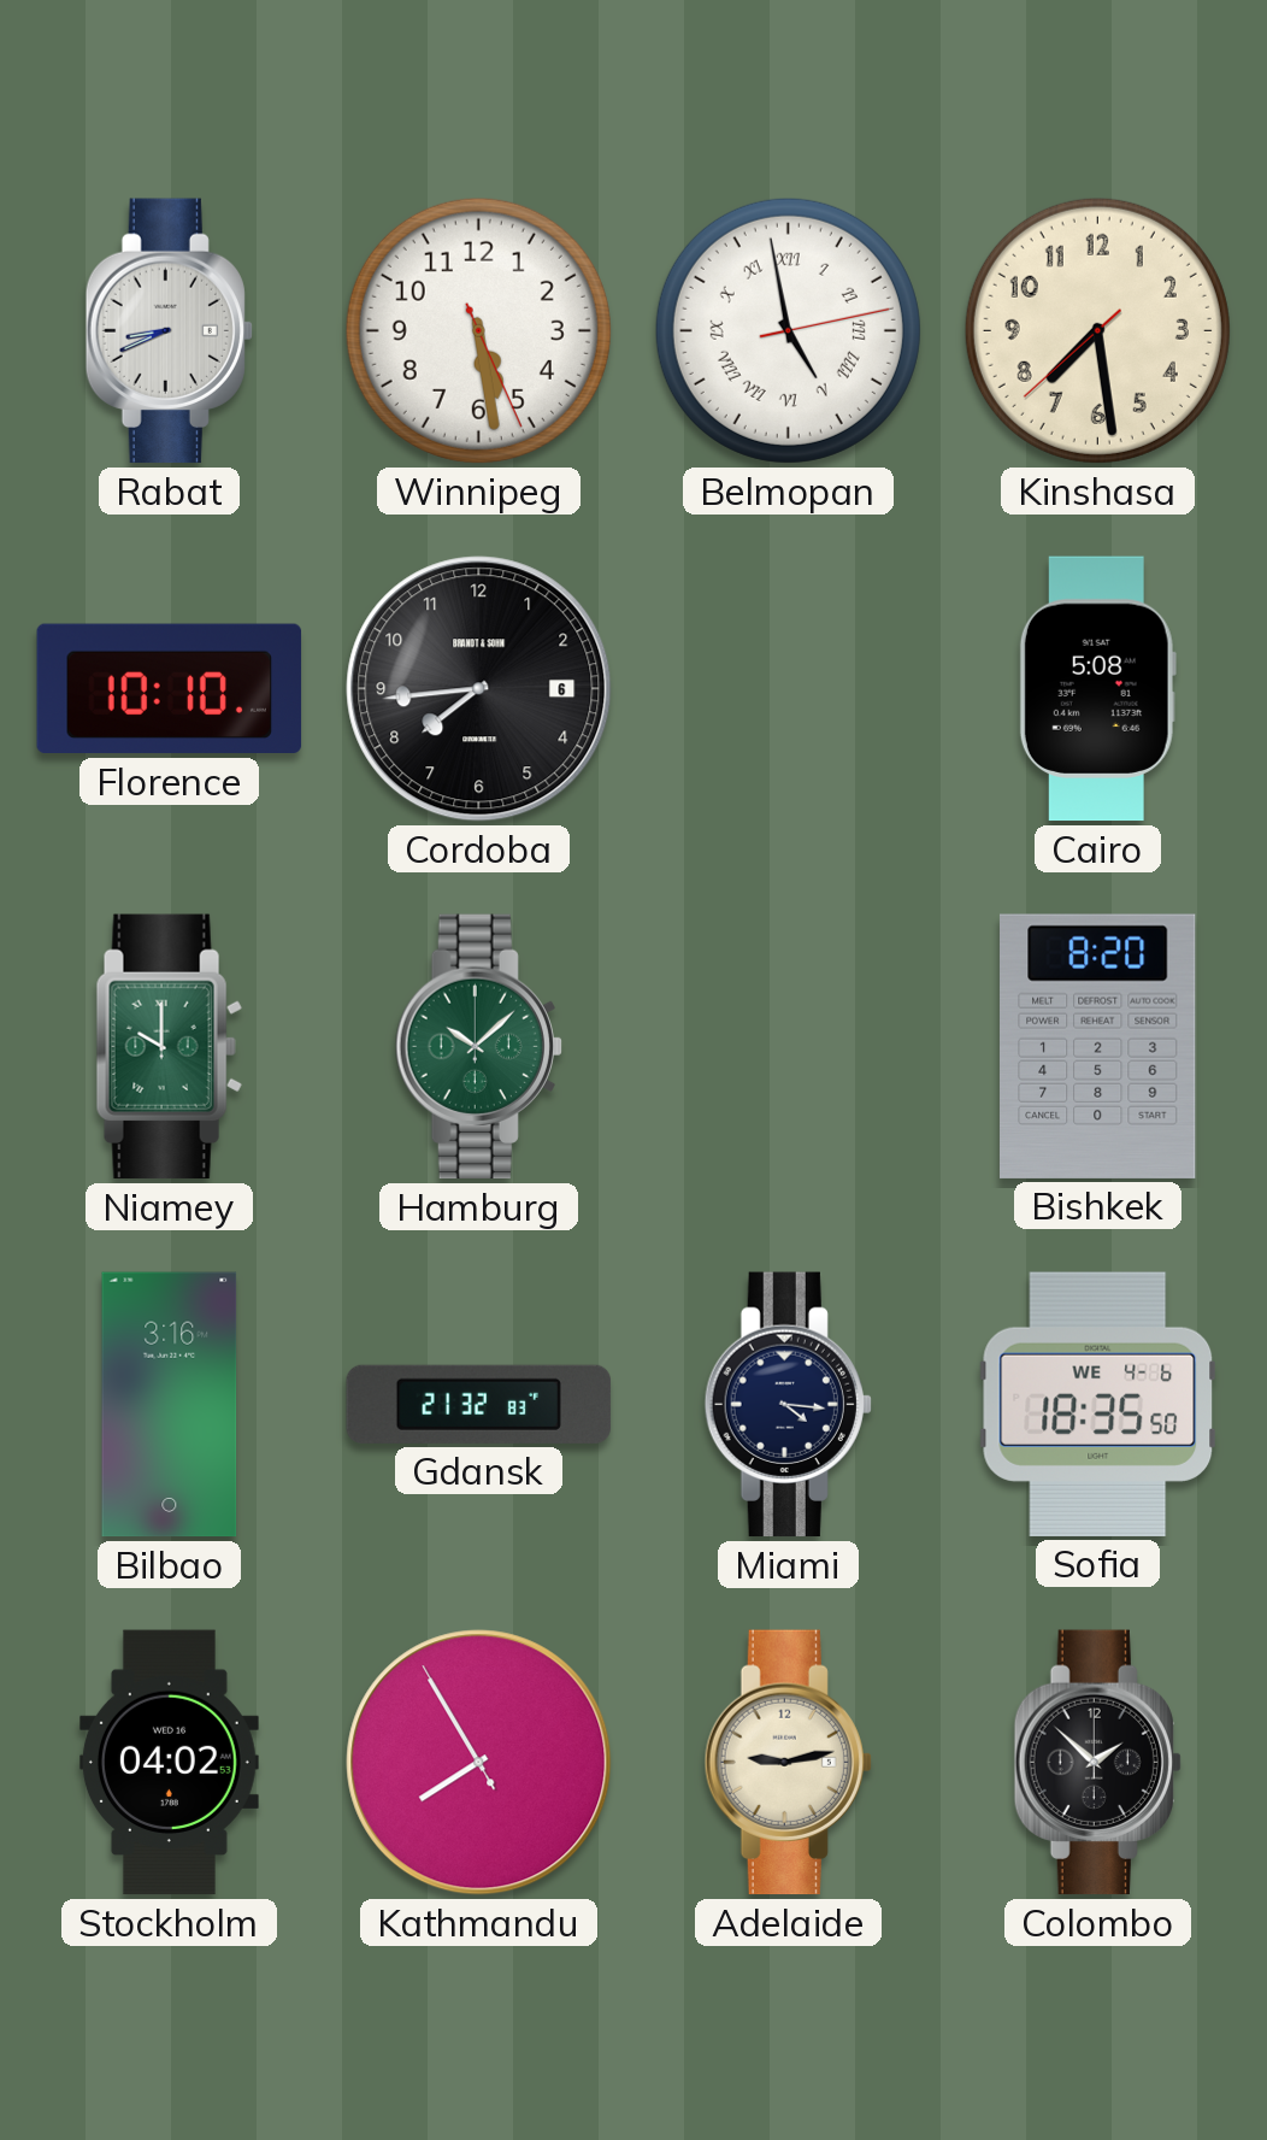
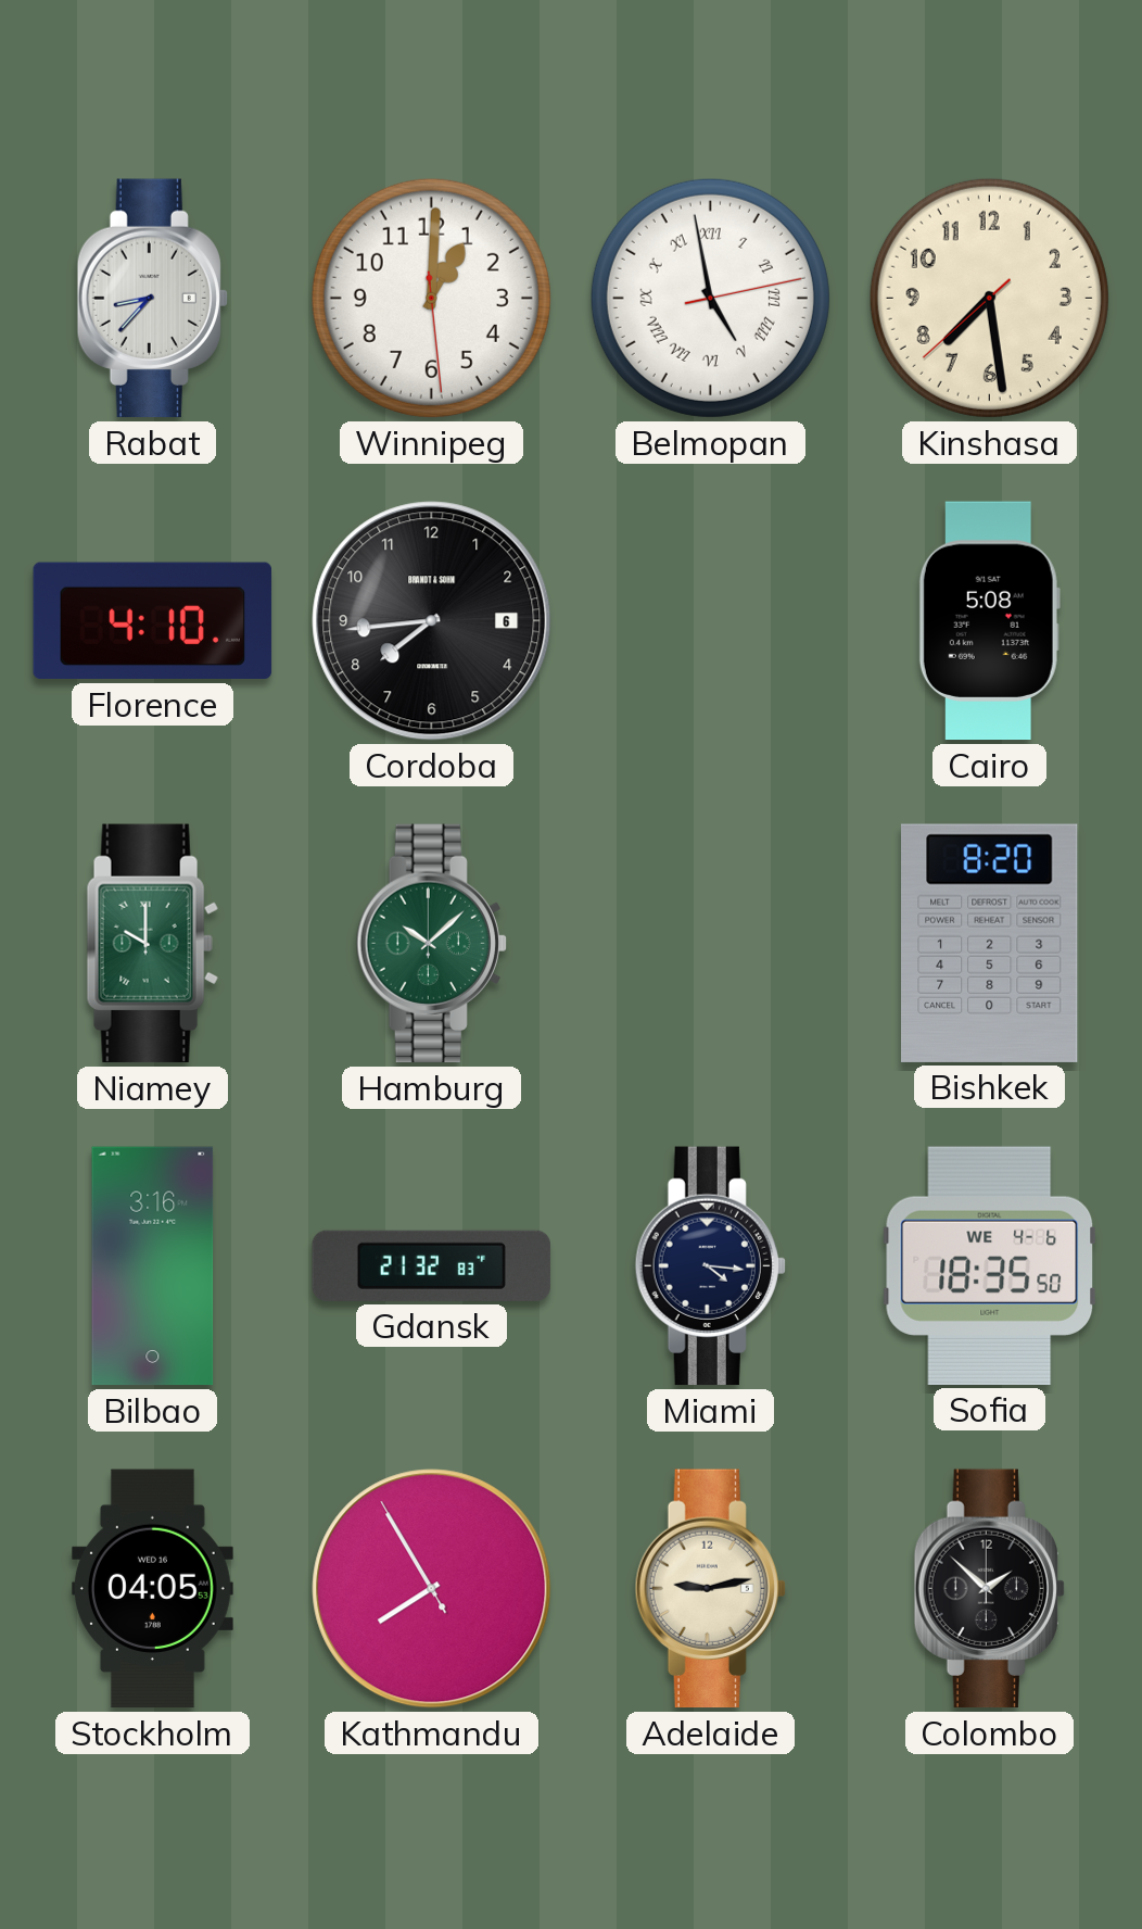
Rabat: 8:41 -> 8:37
Winnipeg: 5:28 -> 1:00
Florence: 10:10 -> 4:10
Stockholm: 04:02 -> 04:05
